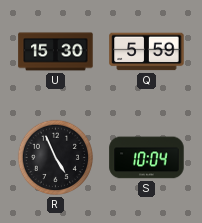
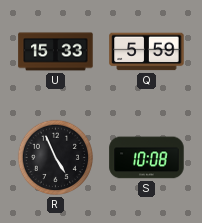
U: 15:30 -> 15:33
S: 10:04 -> 10:08
